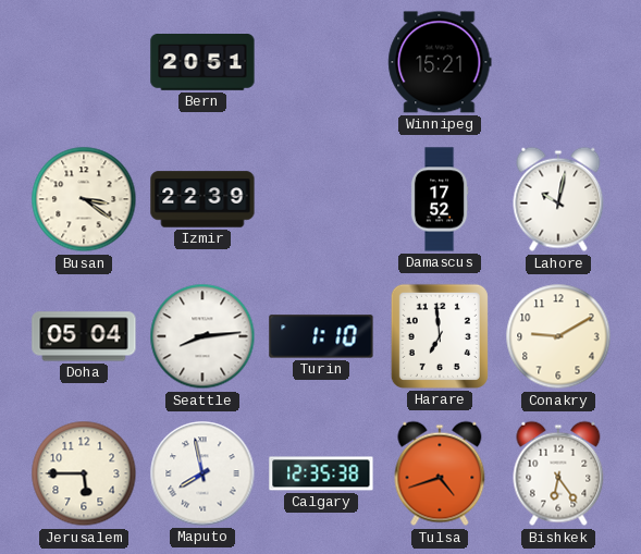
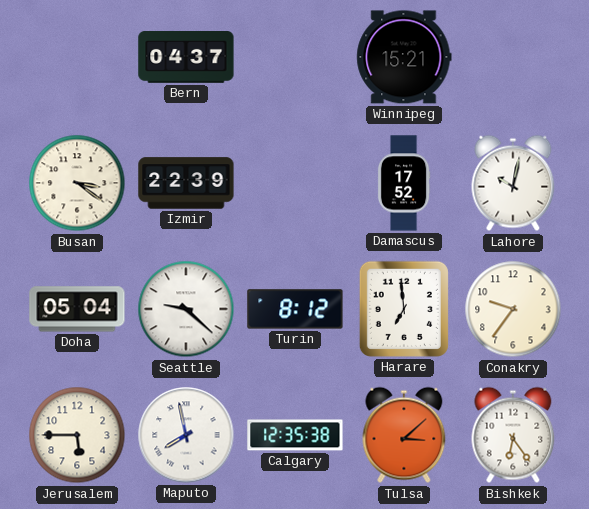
Bern: 20:51 -> 04:37
Seattle: 8:14 -> 9:22
Turin: 1:10 -> 8:12
Conakry: 9:10 -> 9:36
Tulsa: 4:42 -> 3:08
